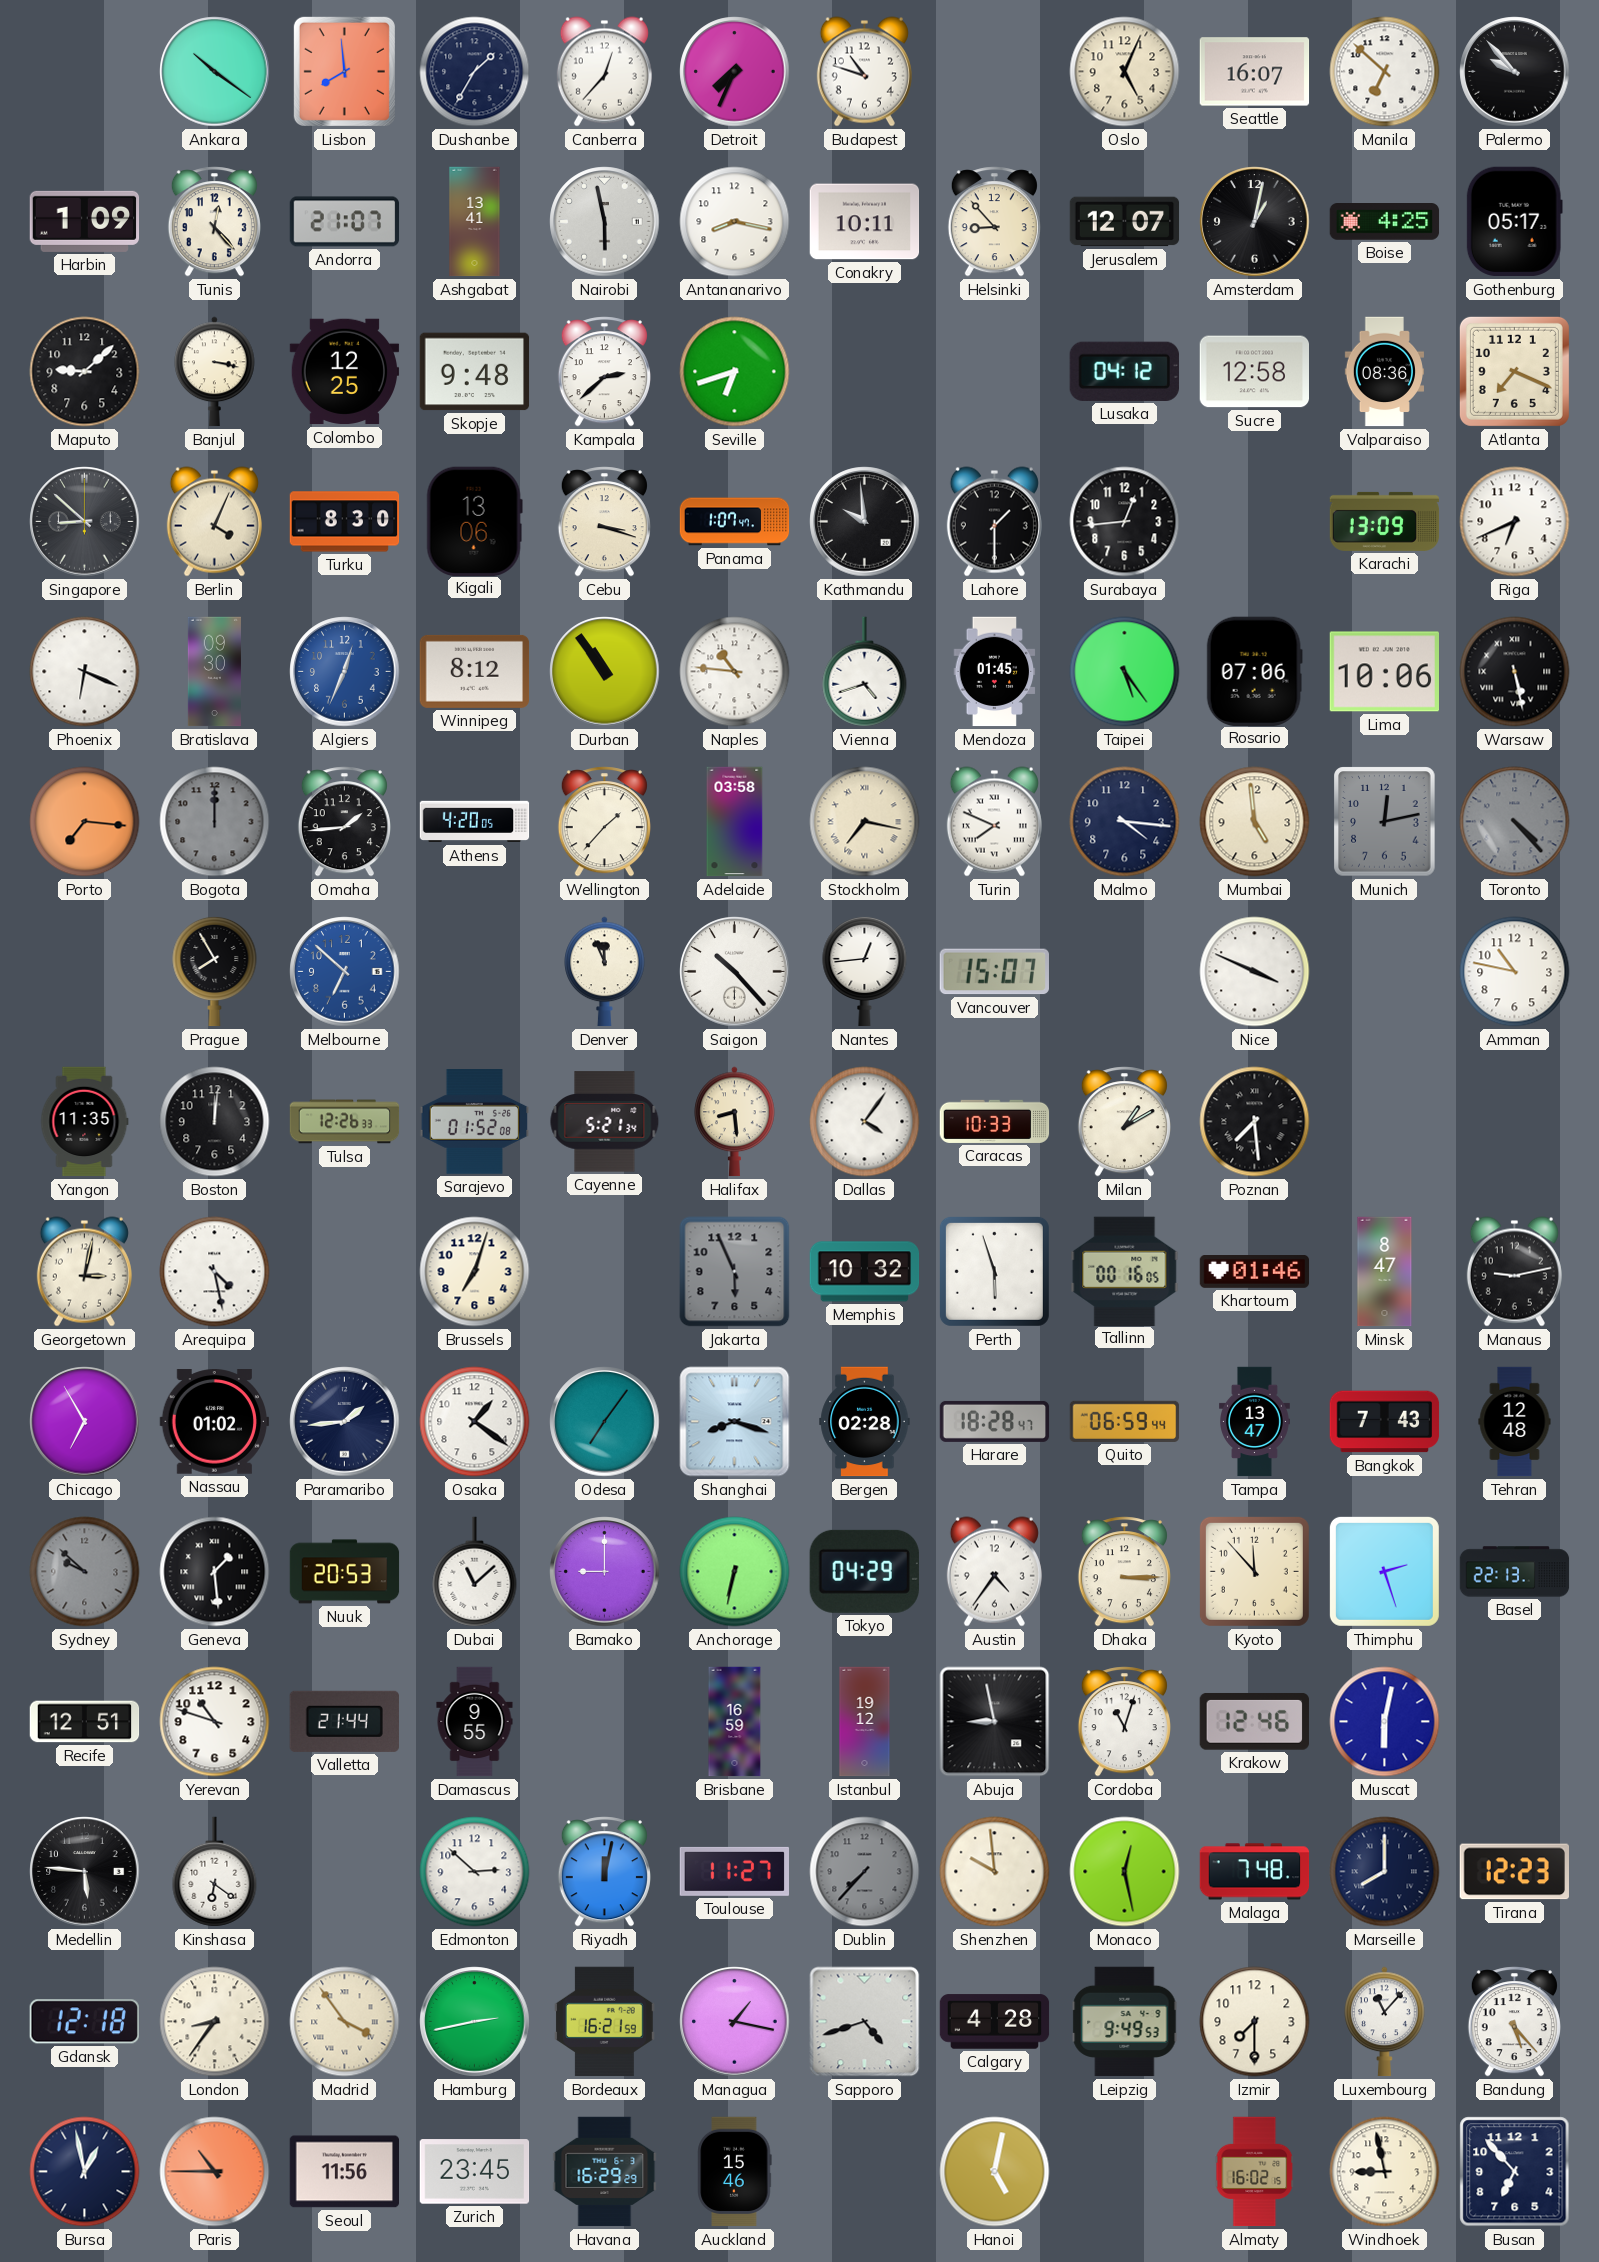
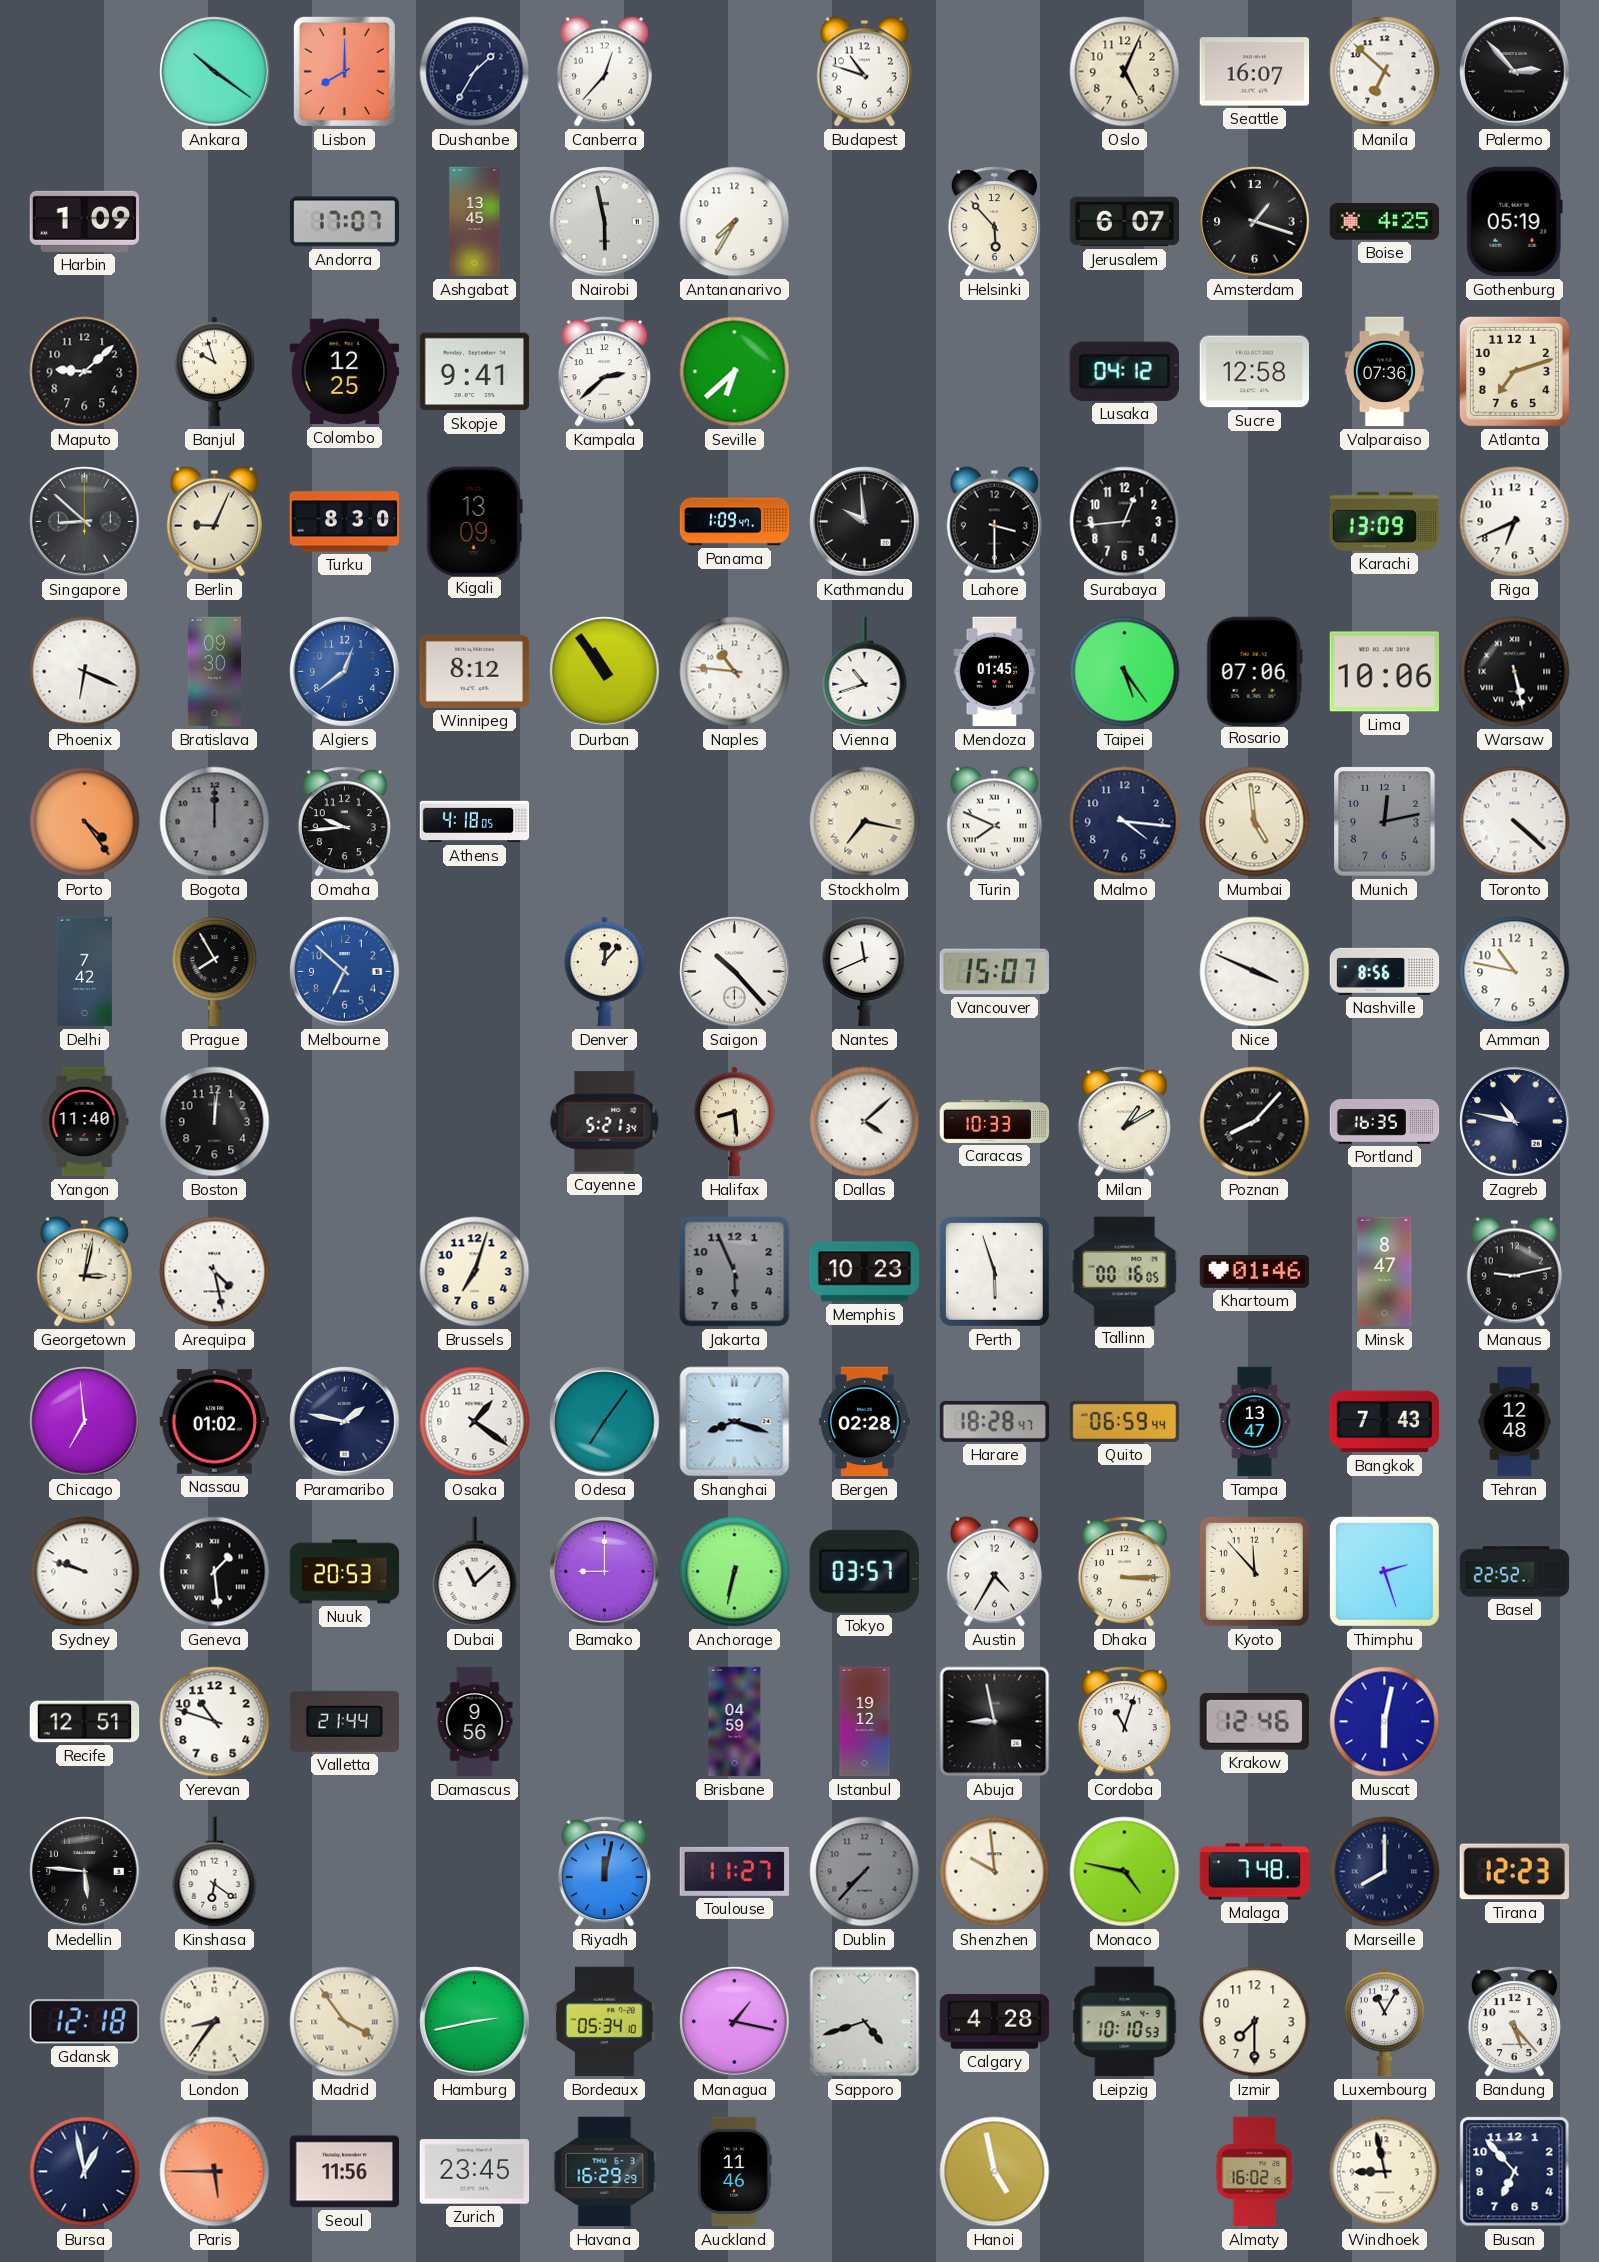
Lisbon: 7:59 -> 8:00
Detroit: 7:34 -> none
Palermo: 9:53 -> 2:53
Tunis: 12:23 -> none
Andorra: 21:07 -> 17:07
Ashgabat: 13:41 -> 13:45
Antananarivo: 8:17 -> 7:35
Conakry: 10:11 -> none
Helsinki: 8:53 -> 5:53
Jerusalem: 12:07 -> 6:07
Amsterdam: 1:02 -> 1:18
Gothenburg: 05:17 -> 05:19
Banjul: 3:17 -> 9:57
Skopje: 9:48 -> 9:41
Seville: 6:42 -> 6:38
Valparaiso: 08:36 -> 07:36
Atlanta: 7:19 -> 7:12
Berlin: 4:04 -> 9:04
Kigali: 13:06 -> 13:09
Cebu: 3:18 -> none
Panama: 1:07 -> 1:09
Lahore: 1:30 -> 3:30
Algiers: 12:34 -> 12:39
Vienna: 4:42 -> 10:42
Porto: 7:16 -> 4:24
Omaha: 1:44 -> 9:44
Athens: 4:20 -> 4:18
Wellington: 1:37 -> none
Adelaide: 03:58 -> none
Toronto: 4:23 -> 4:22
Toronto dial: grey -> white
Delhi: none -> 7:42
Denver: 11:56 -> 12:07
Nantes: 12:44 -> 11:41
Nashville: none -> 8:56
Yangon: 11:35 -> 11:40
Tulsa: 12:26 -> none
Sarajevo: 01:52 -> none
Dallas: 4:06 -> 4:08
Poznan: 7:29 -> 8:07
Portland: none -> 16:35
Zagreb: none -> 10:47
Memphis: 10:32 -> 10:23
Chicago: 6:55 -> 6:59
Paramaribo: 1:44 -> 1:47
Sydney: 9:52 -> 9:48
Sydney dial: grey -> white
Tokyo: 04:29 -> 03:57
Austin: 4:36 -> 4:35
Basel: 22:13 -> 22:52
Damascus: 9:55 -> 9:56
Brisbane: 16:59 -> 04:59
Edmonton: 2:52 -> none
Monaco: 12:28 -> 4:47
Bordeaux: 16:21 -> 05:34
Leipzig: 9:49 -> 10:10
Luxembourg: 11:07 -> 11:05
Paris: 10:45 -> 5:45
Auckland: 15:46 -> 11:46
Hanoi: 5:02 -> 4:58
